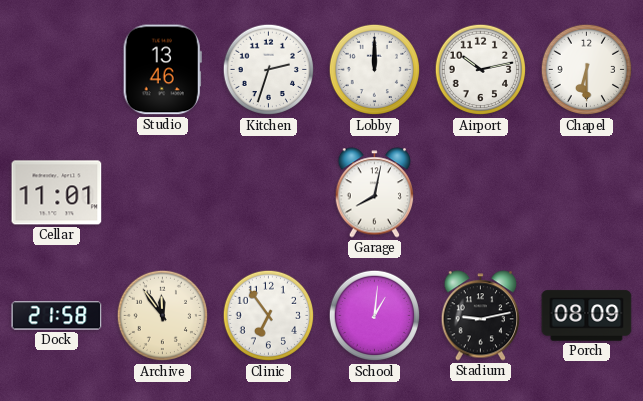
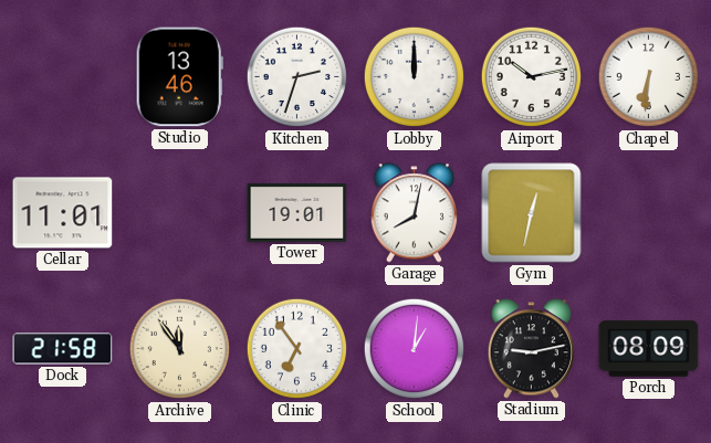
Chapel: 6:30 -> 6:31
Tower: none -> 19:01
Gym: none -> 12:32
